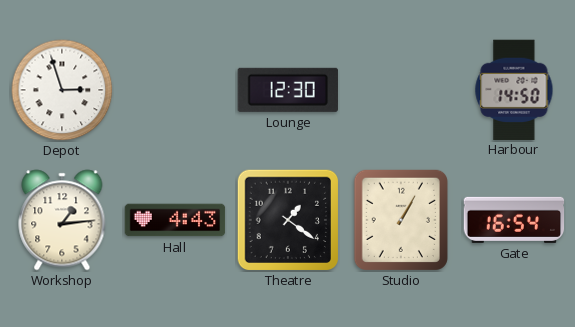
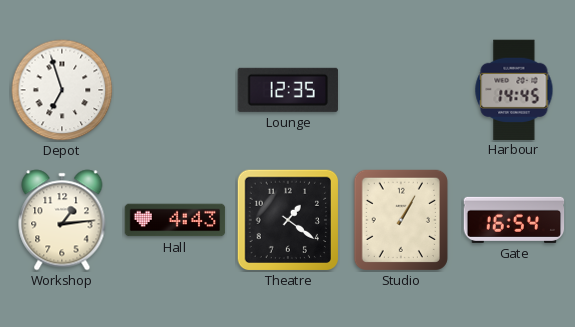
Depot: 2:57 -> 6:57
Lounge: 12:30 -> 12:35
Harbour: 14:50 -> 14:45
